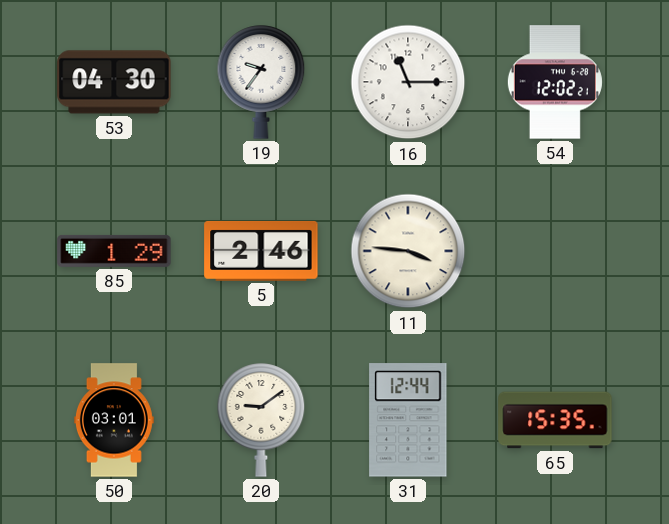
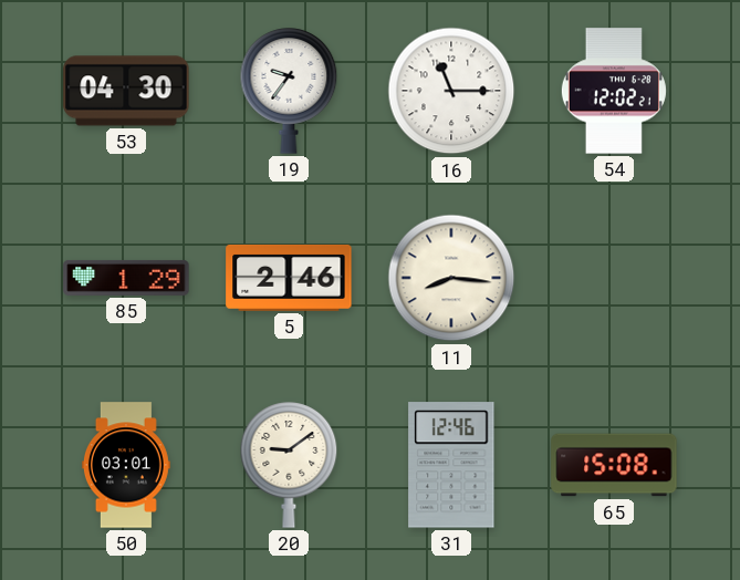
11: 3:46 -> 8:16
31: 12:44 -> 12:46
65: 15:35 -> 15:08
